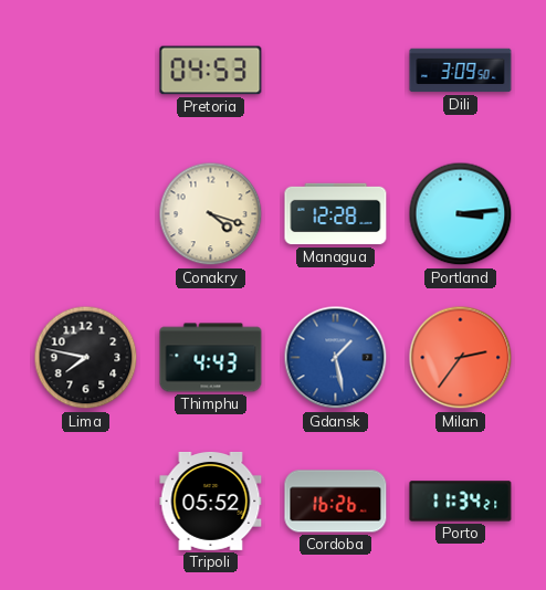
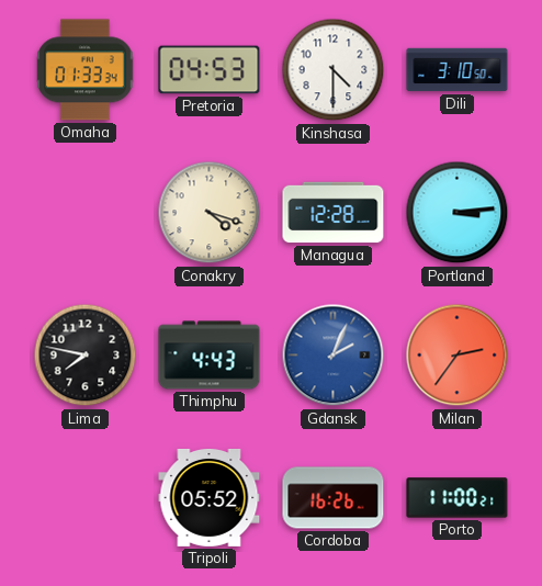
Omaha: none -> 01:33
Kinshasa: none -> 4:30
Dili: 3:09 -> 3:10
Gdansk: 1:28 -> 2:04
Porto: 11:34 -> 11:00
